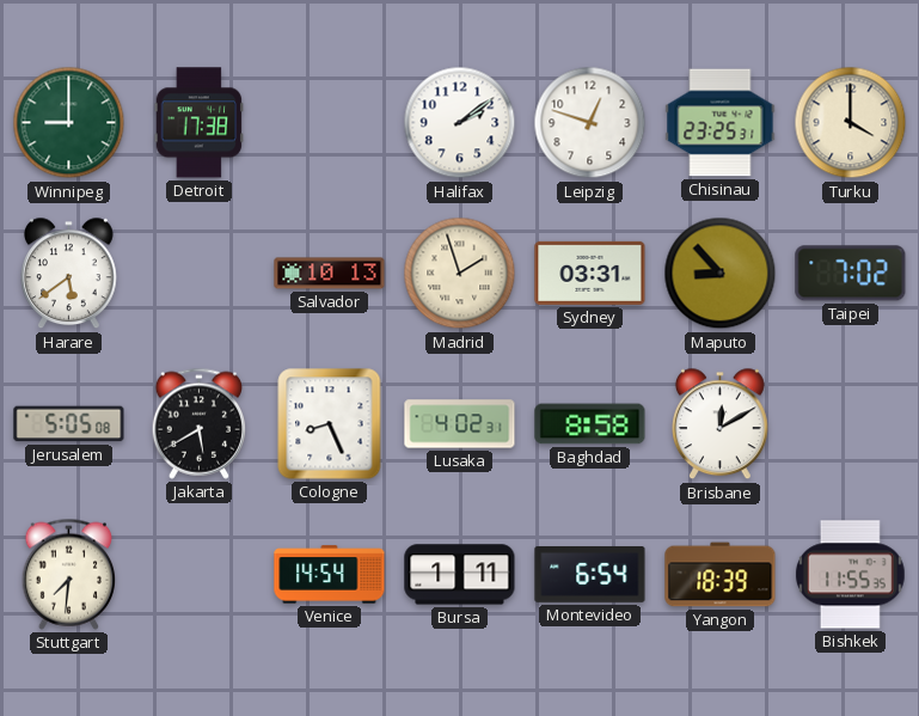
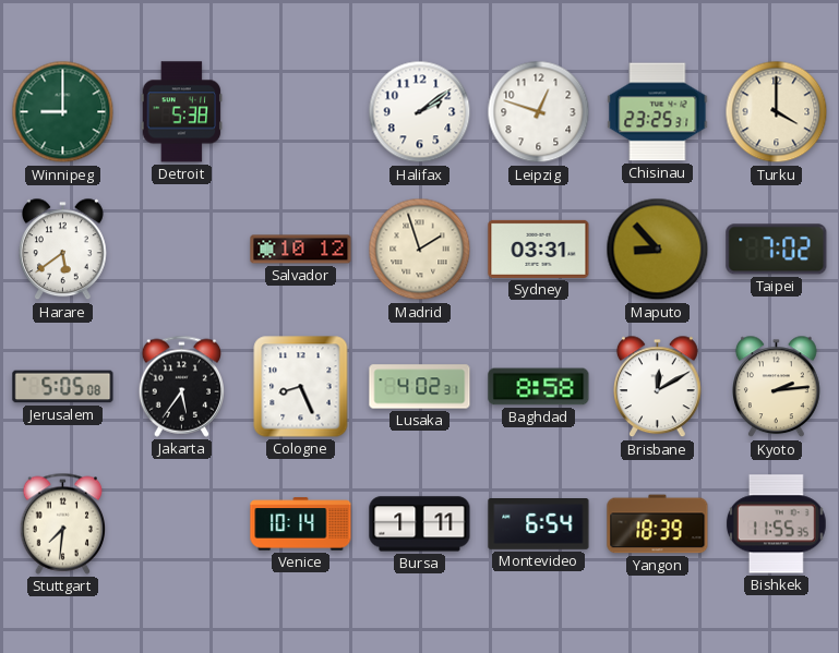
Detroit: 17:38 -> 5:38
Salvador: 10:13 -> 10:12
Jakarta: 5:40 -> 5:36
Kyoto: none -> 2:14
Venice: 14:54 -> 10:14
